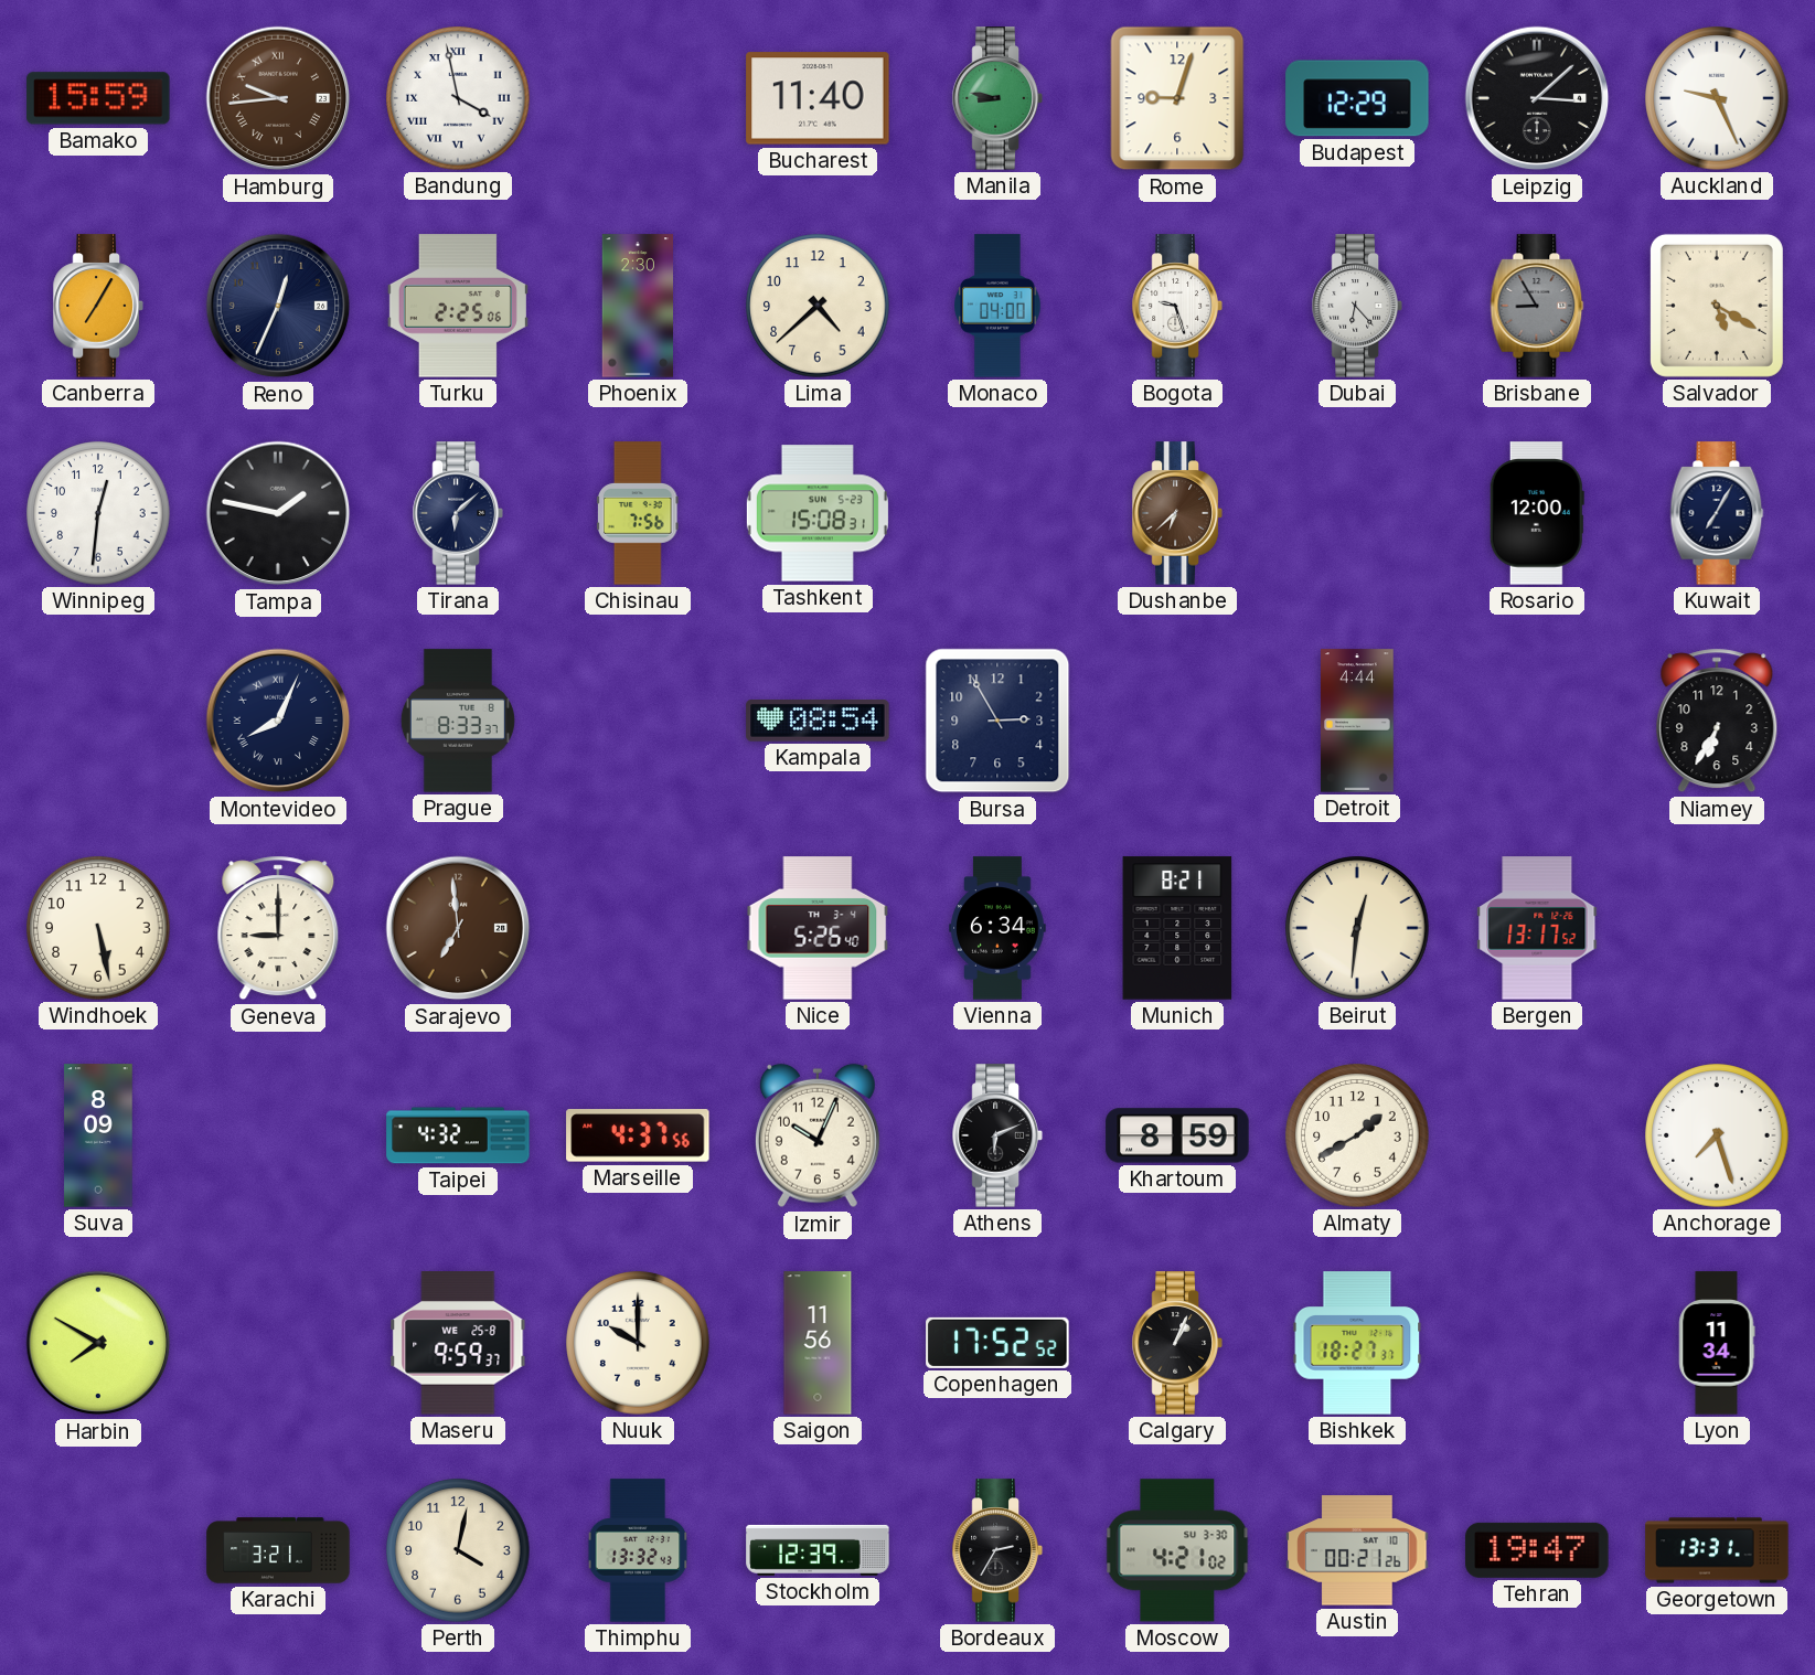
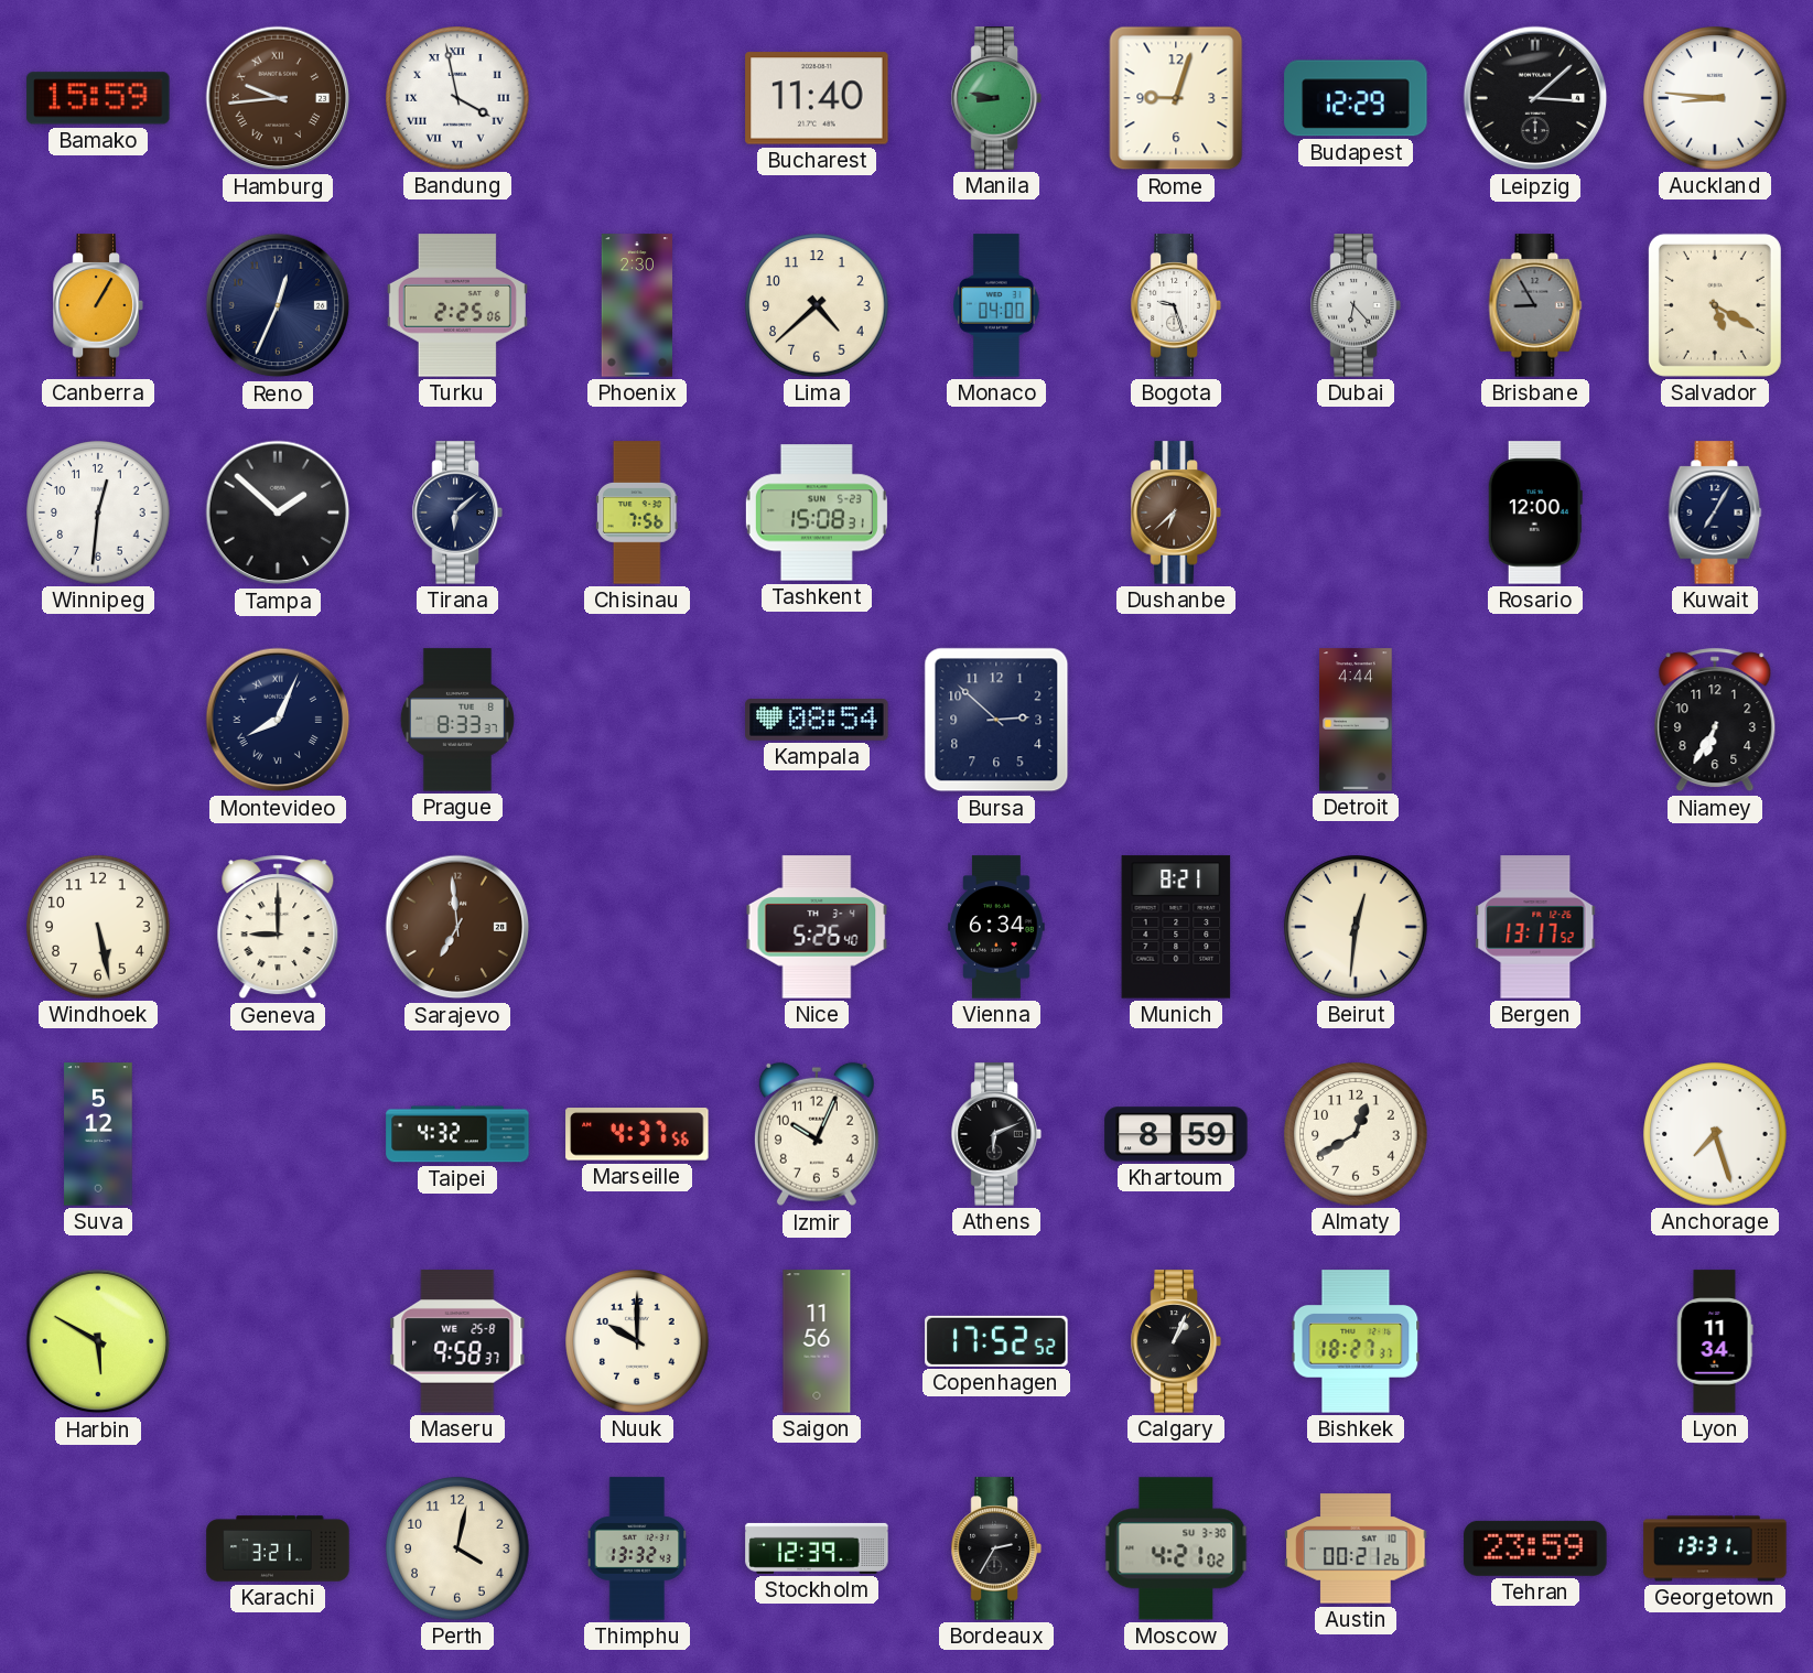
Auckland: 9:26 -> 8:46
Canberra: 7:05 -> 1:05
Tampa: 1:47 -> 1:52
Bursa: 2:55 -> 2:52
Suva: 8:09 -> 5:12
Almaty: 1:40 -> 12:40
Harbin: 7:50 -> 5:50
Maseru: 9:59 -> 9:58
Tehran: 19:47 -> 23:59
